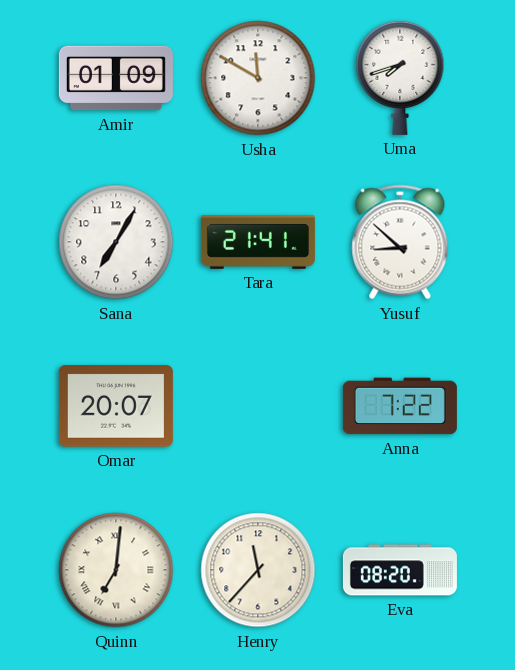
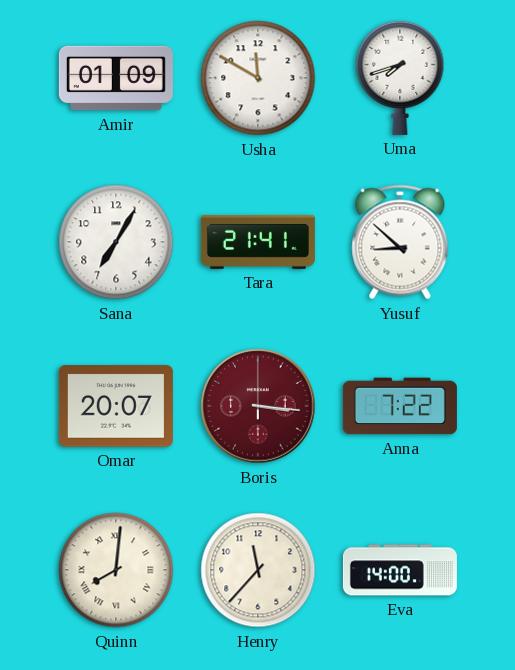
Boris: none -> 3:16
Quinn: 7:01 -> 8:01
Eva: 08:20 -> 14:00
